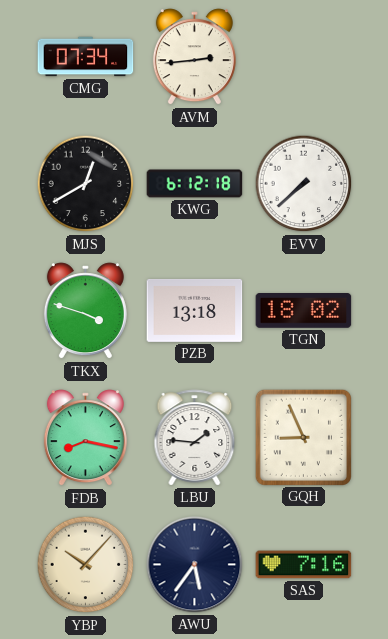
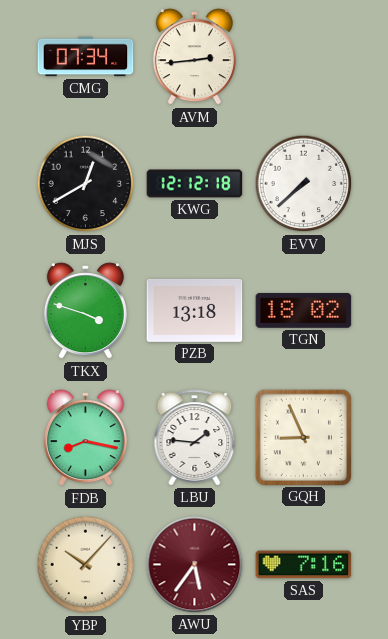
KWG: 6:12 -> 12:12
AWU dial: navy -> burgundy
